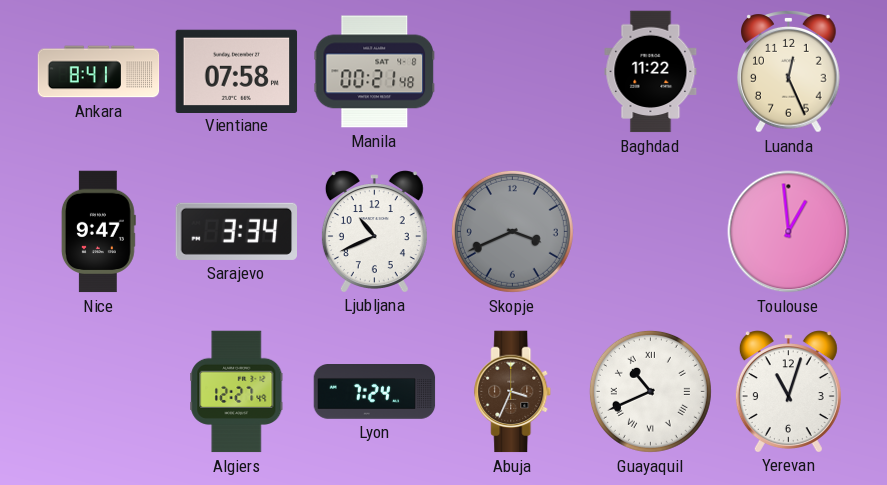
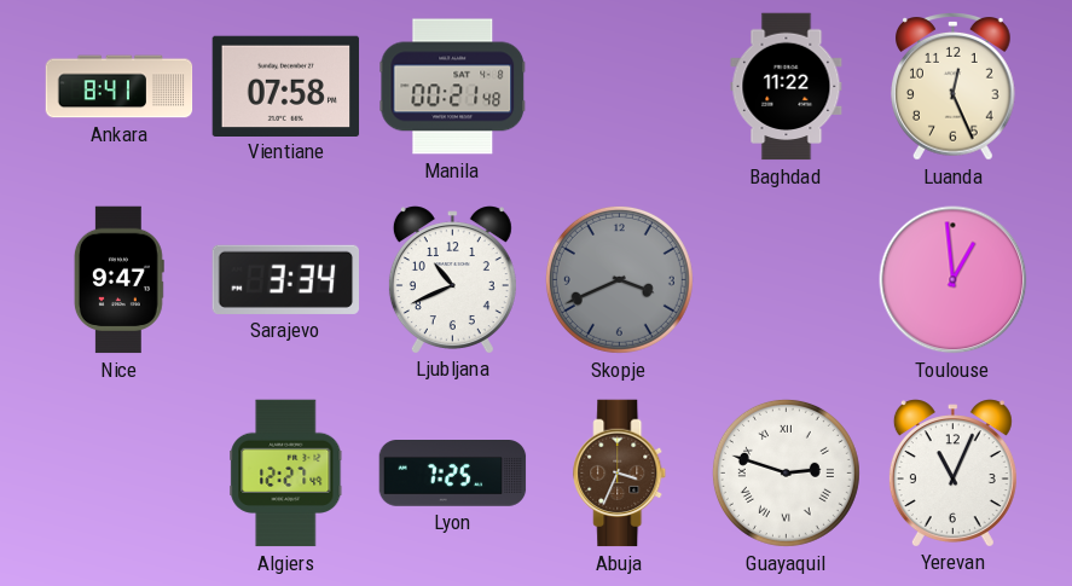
Lyon: 7:24 -> 7:25
Guayaquil: 10:41 -> 2:48
Yerevan: 11:03 -> 11:04
